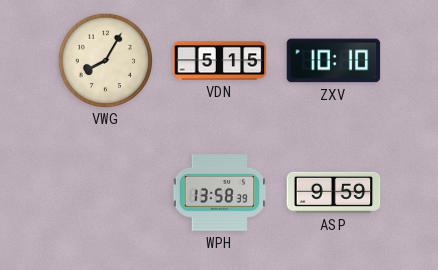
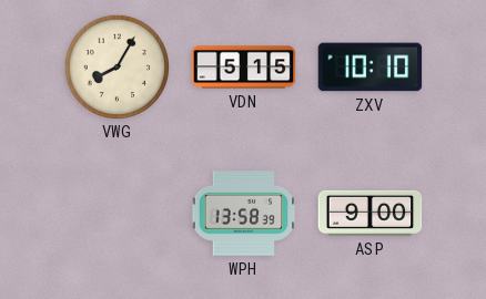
ASP: 9:59 -> 9:00
